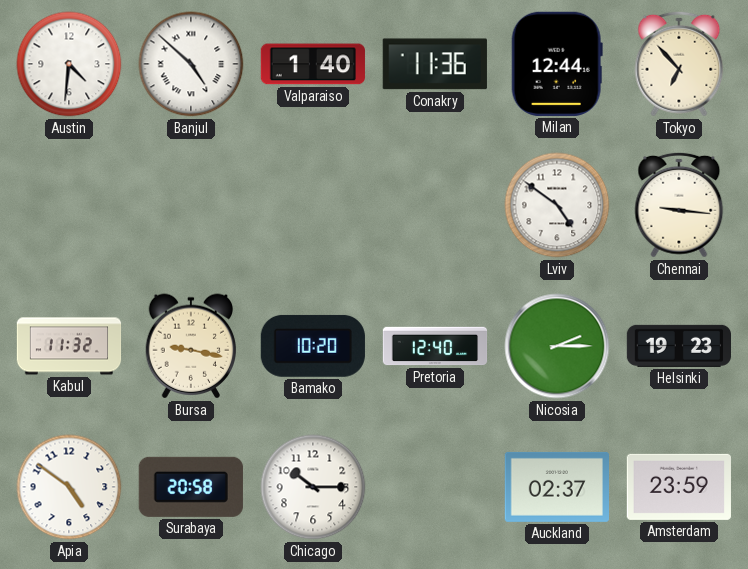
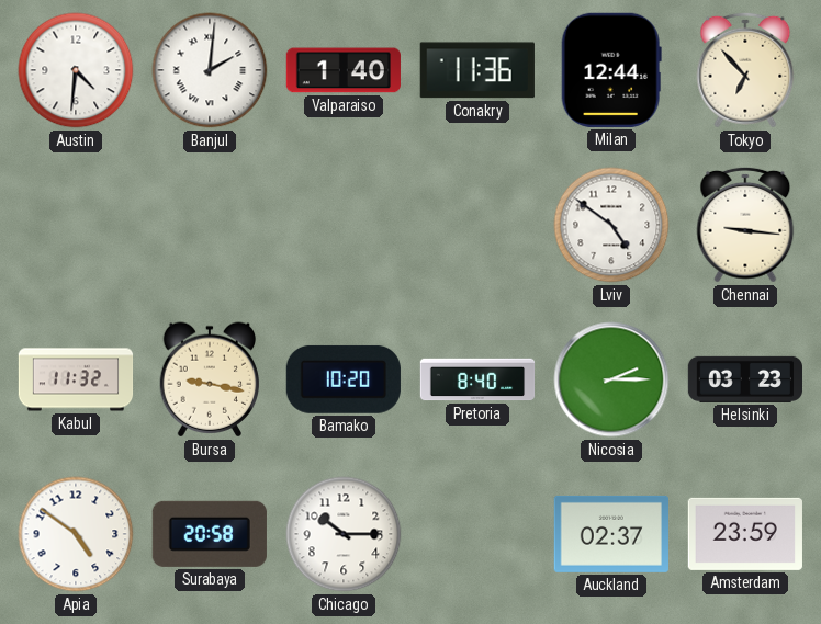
Banjul: 4:52 -> 2:01
Pretoria: 12:40 -> 8:40
Helsinki: 19:23 -> 03:23
